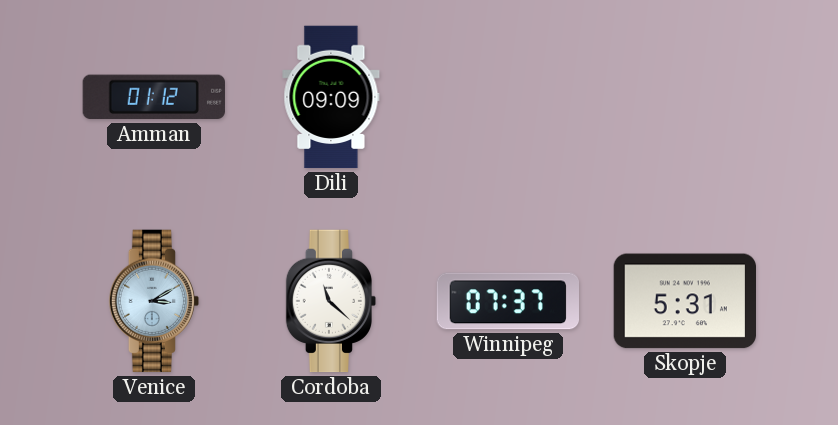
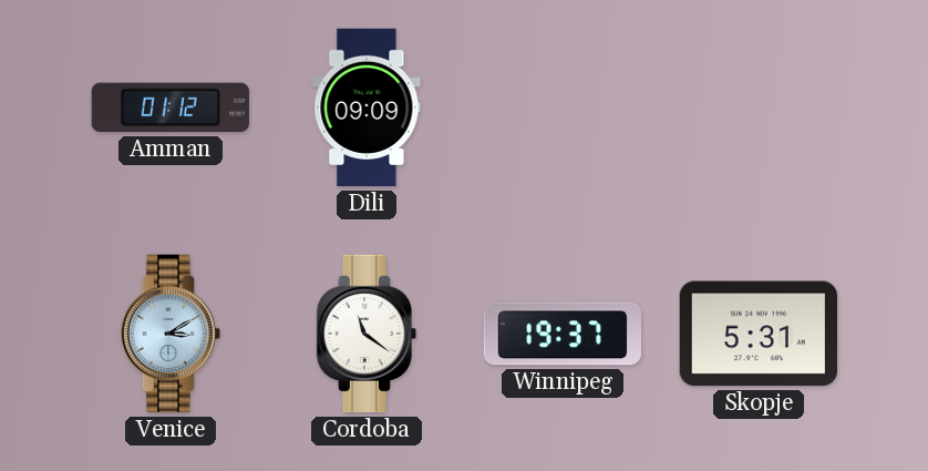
Cordoba: 11:22 -> 11:21
Winnipeg: 07:37 -> 19:37
